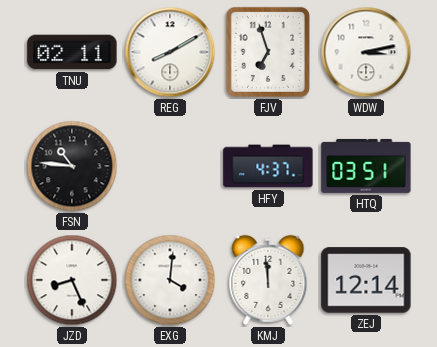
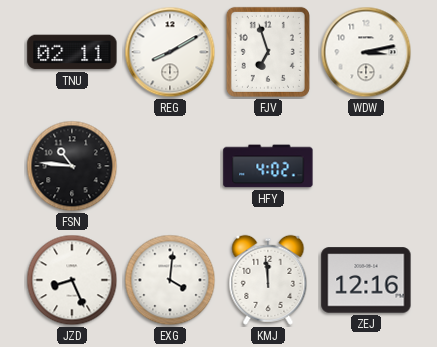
HFY: 4:37 -> 4:02
HTQ: 03:51 -> none
ZEJ: 12:14 -> 12:16
